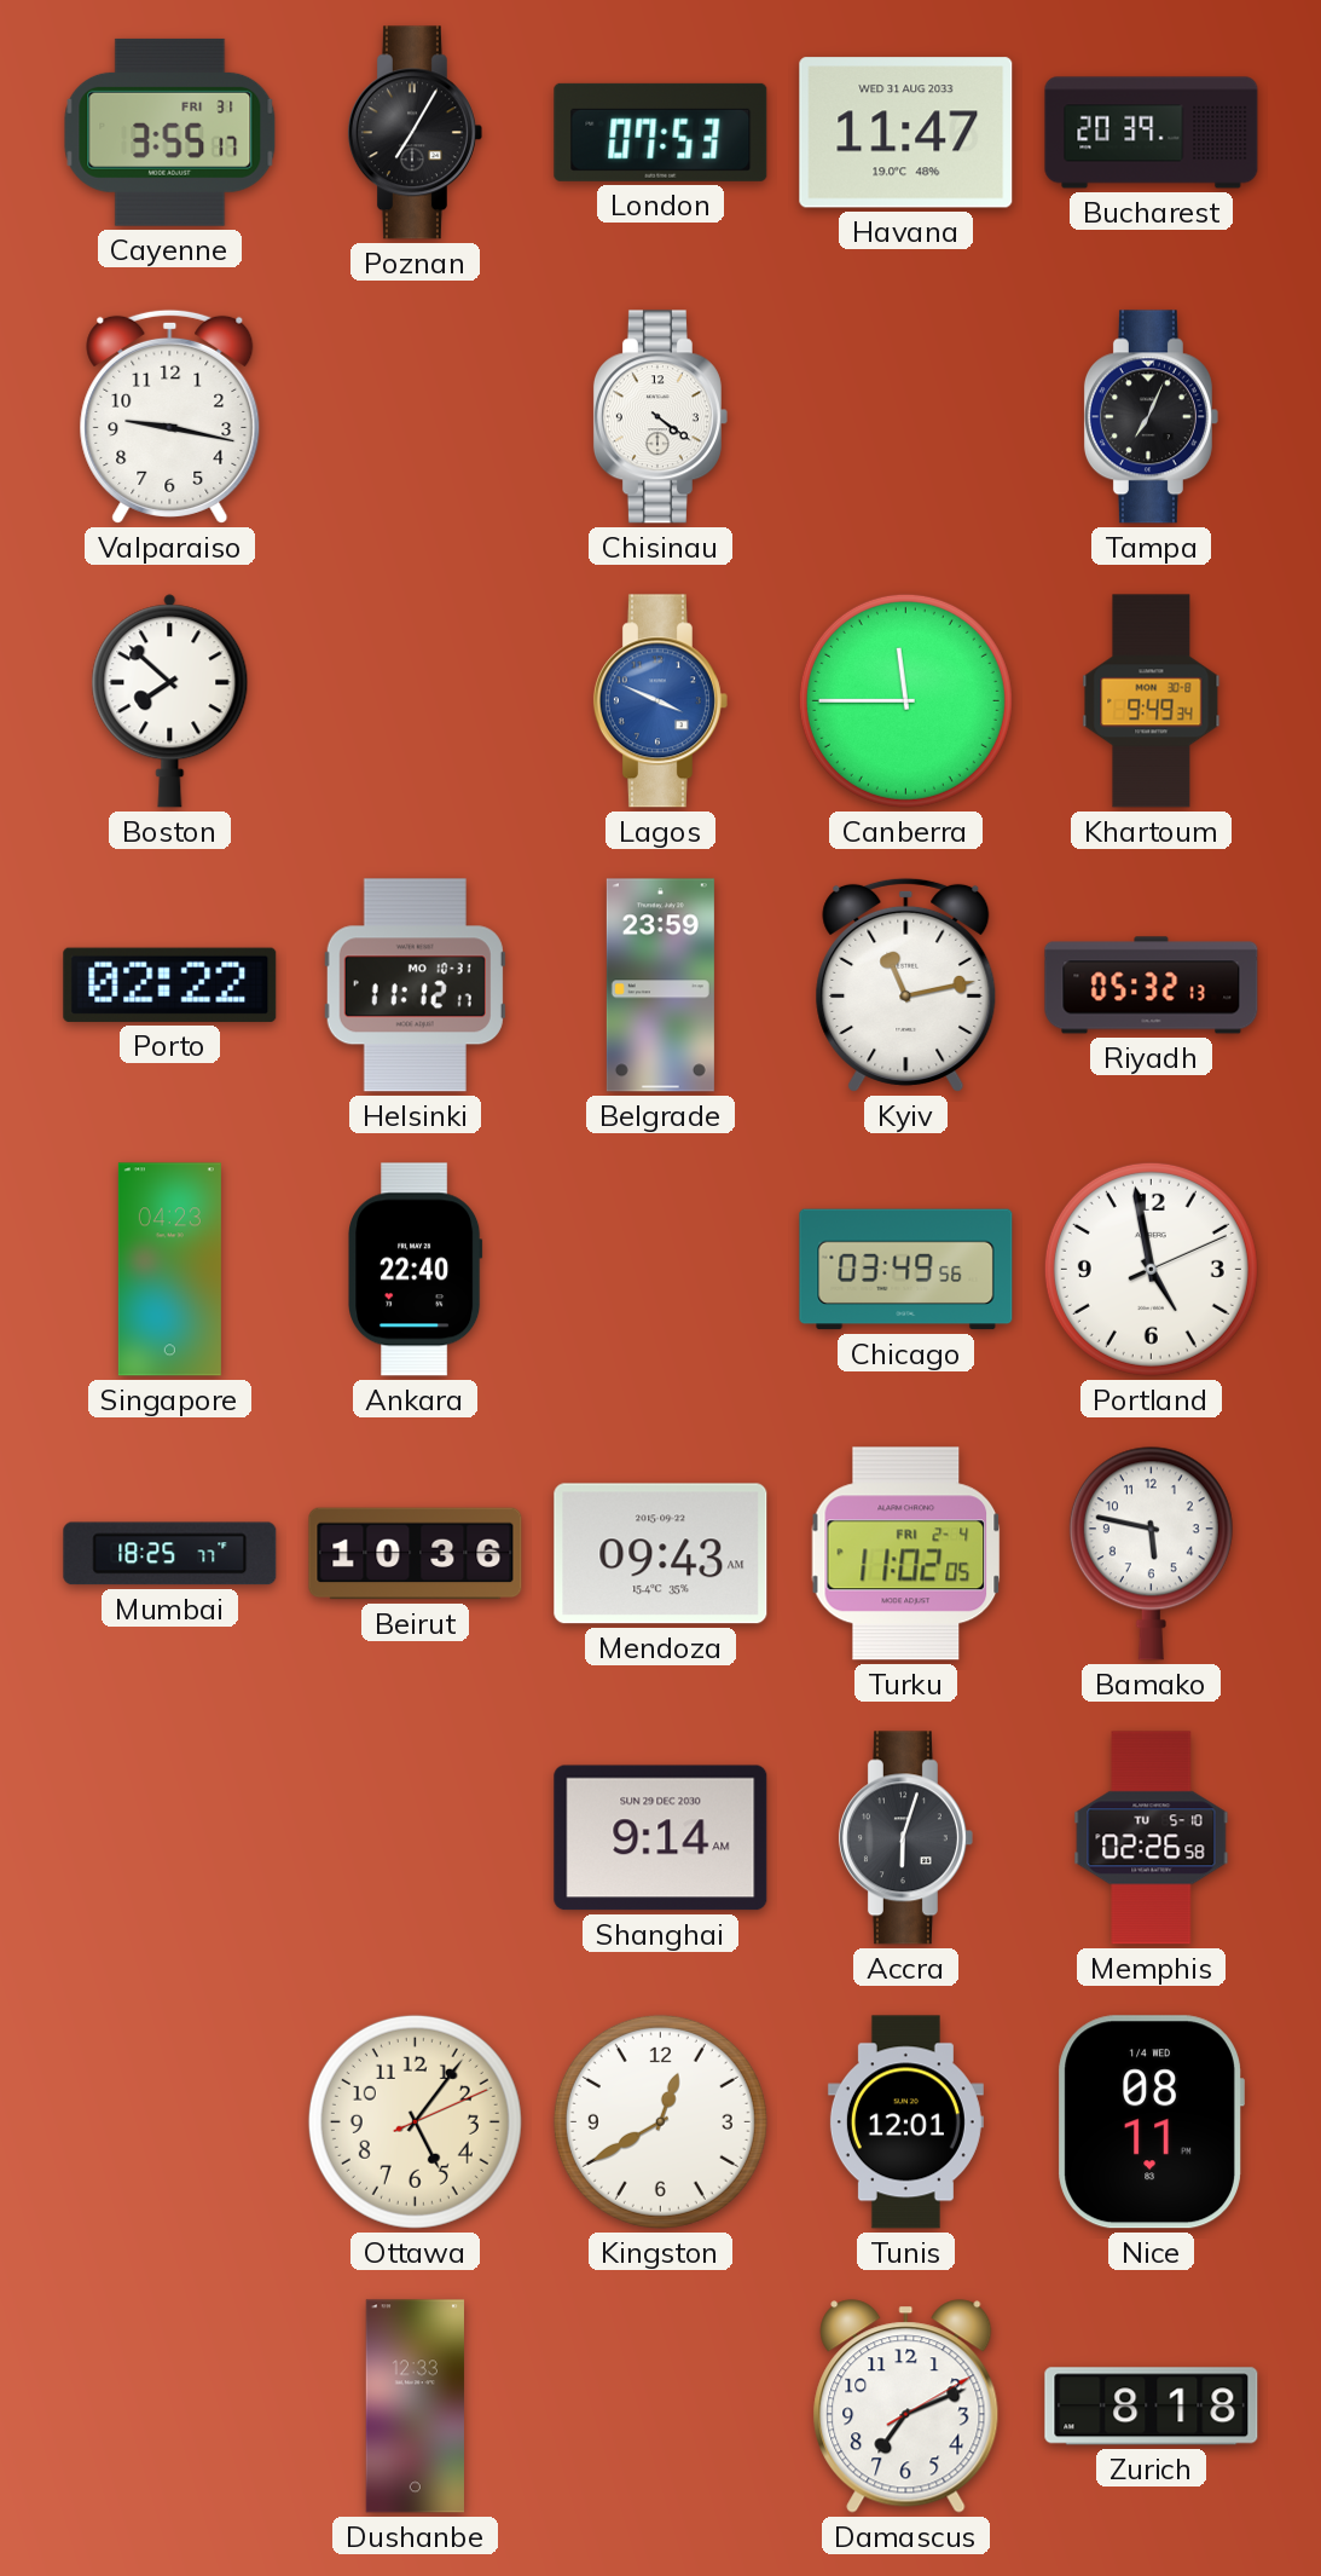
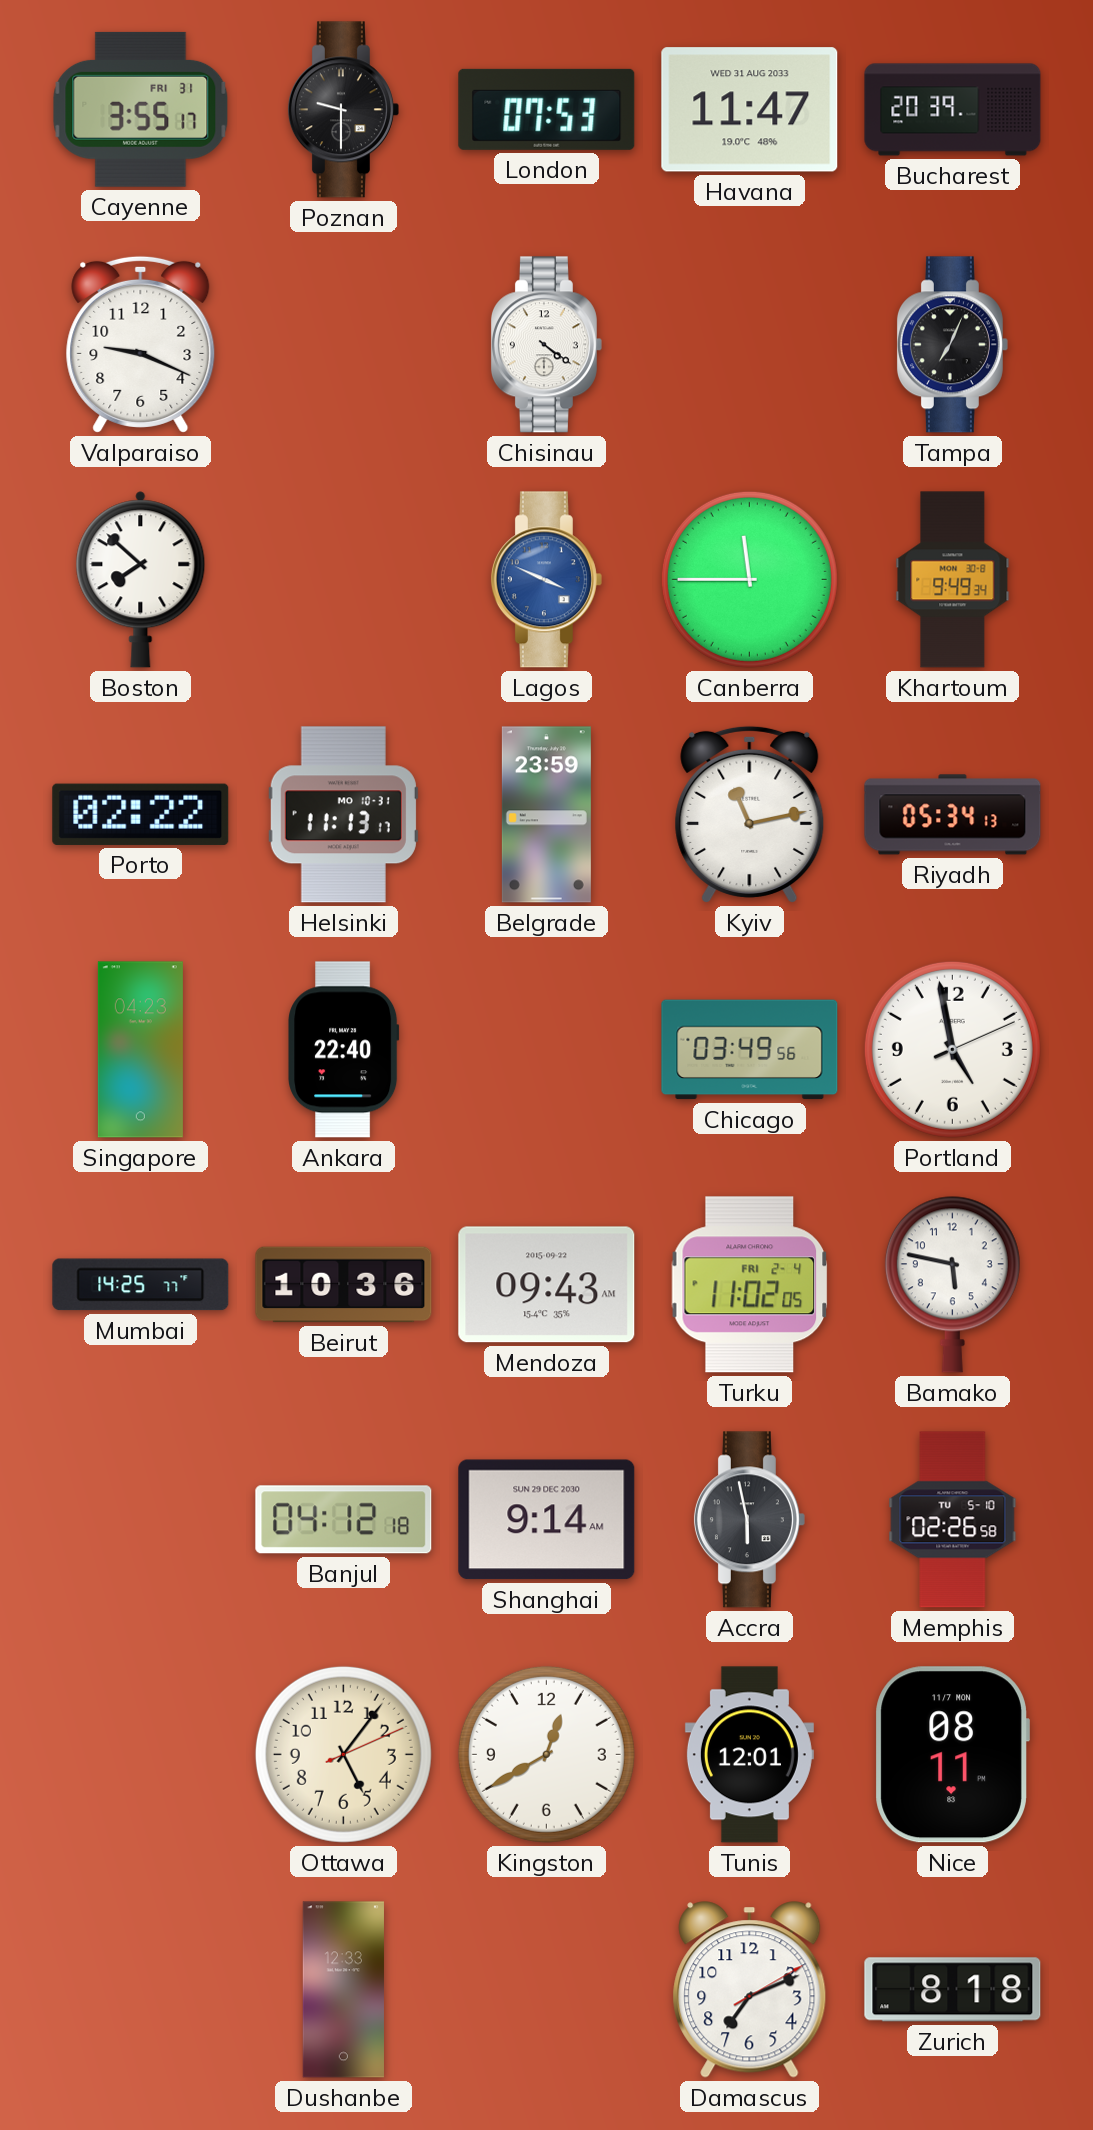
Poznan: 7:05 -> 9:30
Valparaiso: 9:17 -> 9:19
Helsinki: 11:12 -> 11:13
Riyadh: 05:32 -> 05:34
Mumbai: 18:25 -> 14:25
Banjul: none -> 04:12
Accra: 6:03 -> 5:58
Nice date: 1/4 WED -> 11/7 MON
